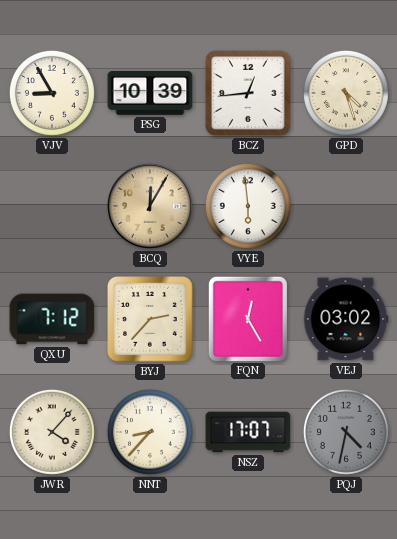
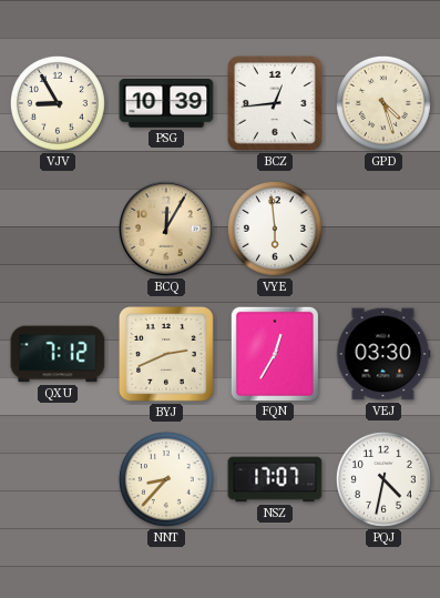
BYJ: 2:37 -> 2:41
FQN: 12:25 -> 12:35
VEJ: 03:02 -> 03:30
JWR: 4:07 -> none
PQJ dial: grey -> white
